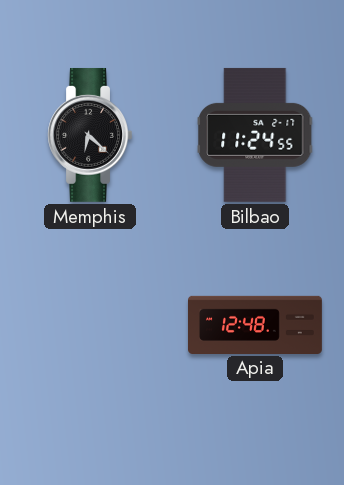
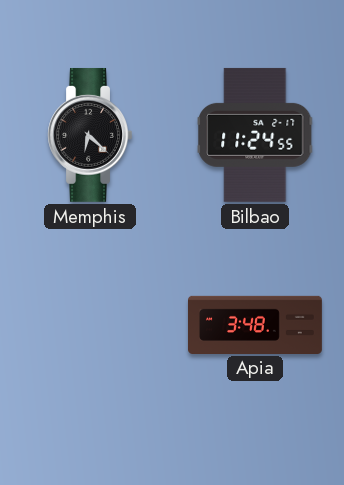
Apia: 12:48 -> 3:48
